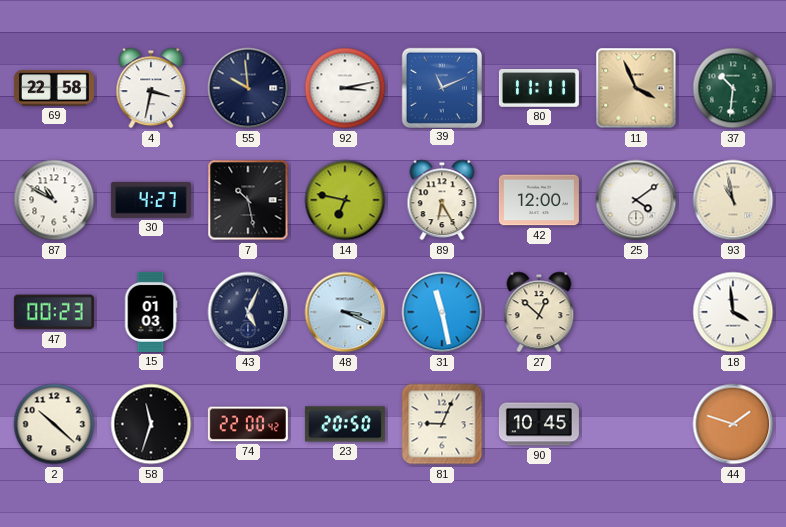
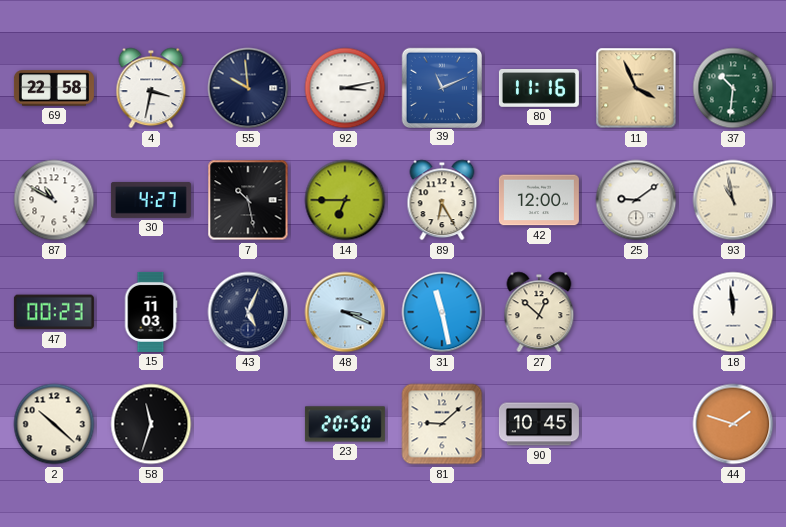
80: 11:11 -> 11:16
14: 6:47 -> 6:45
25: 4:09 -> 9:09
15: 01:03 -> 11:03
18: 3:59 -> 11:59
74: 22:00 -> none
81: 9:04 -> 9:08
